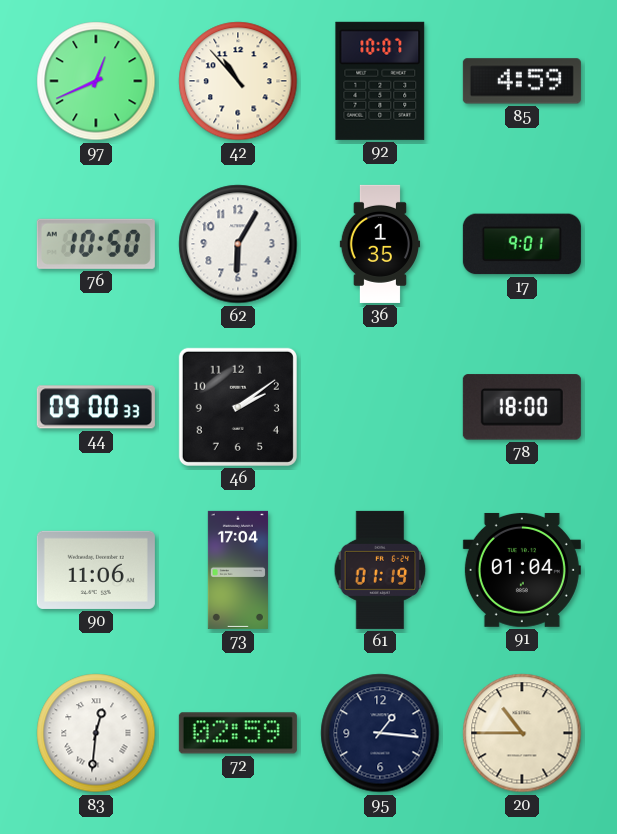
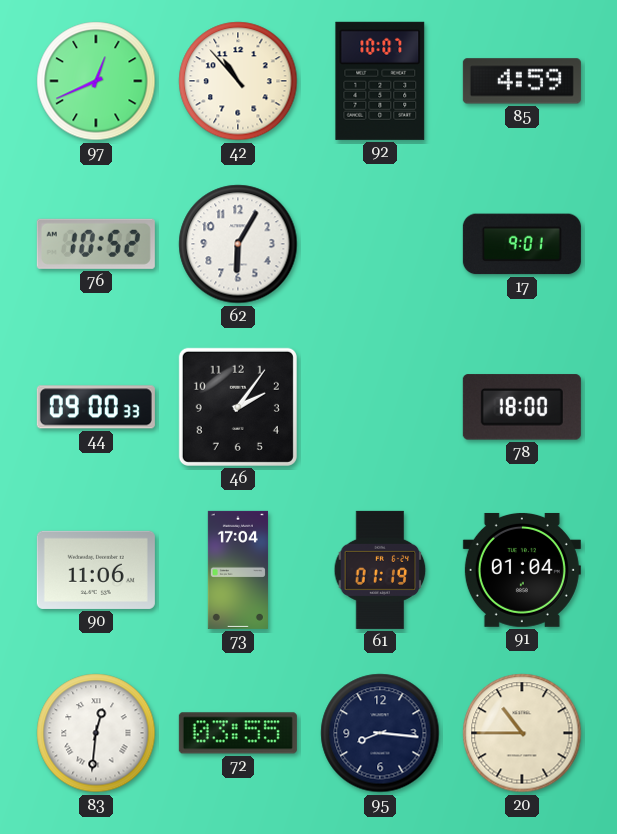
76: 10:50 -> 10:52
36: 1:35 -> none
46: 2:09 -> 2:06
72: 02:59 -> 03:55
95: 1:16 -> 8:16
